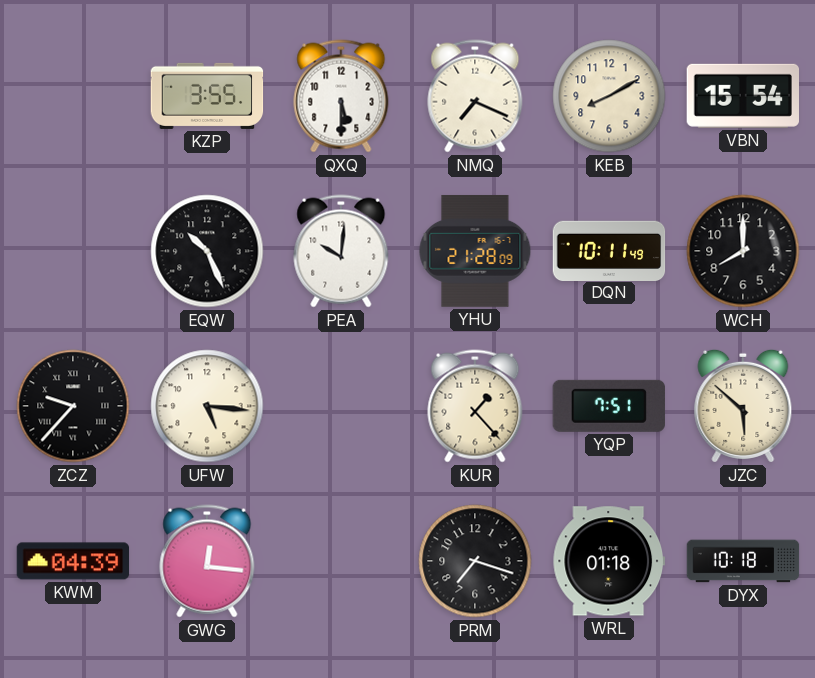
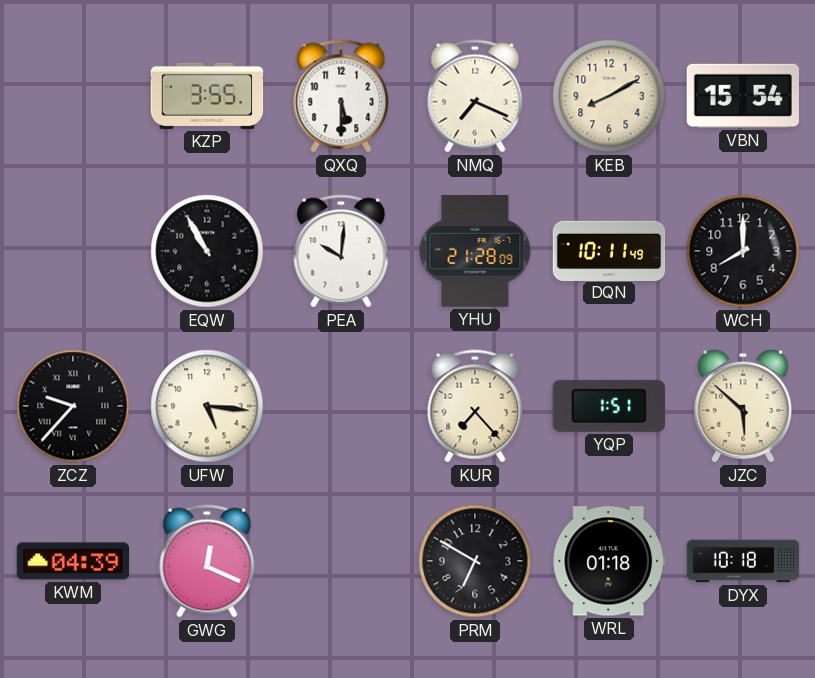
EQW: 10:26 -> 10:55
KUR: 1:23 -> 7:23
YQP: 7:51 -> 1:51
GWG: 12:16 -> 12:19
PRM: 7:18 -> 6:50
